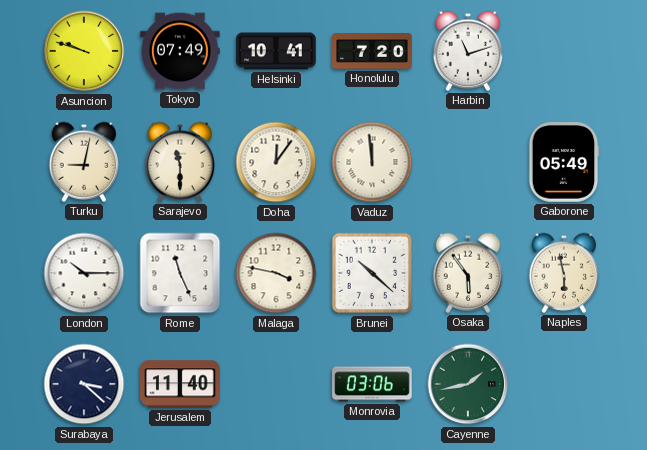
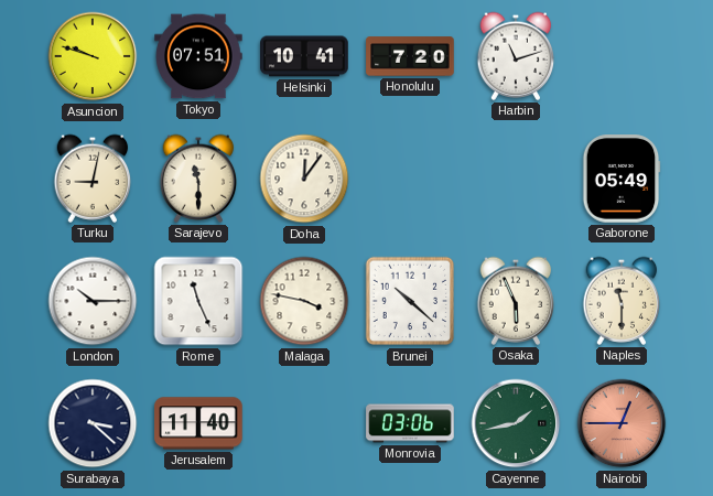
Tokyo: 07:49 -> 07:51
Vaduz: 11:59 -> none
Osaka: 5:54 -> 5:56
Naples: 5:58 -> 11:30
Nairobi: none -> 12:45
